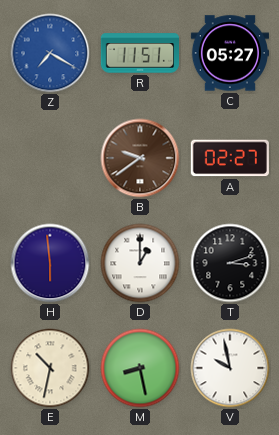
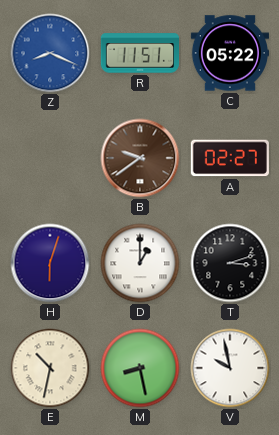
Z: 7:20 -> 8:19
C: 05:27 -> 05:22
H: 5:59 -> 6:03
